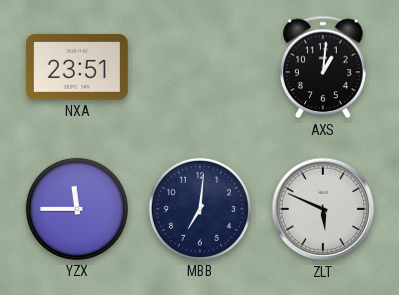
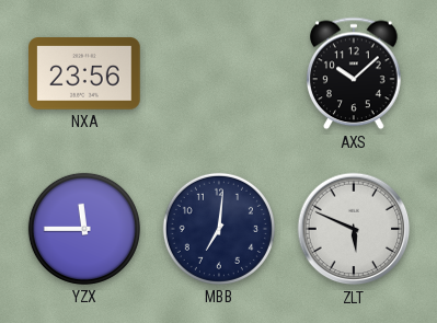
NXA: 23:51 -> 23:56
AXS: 1:01 -> 10:08
